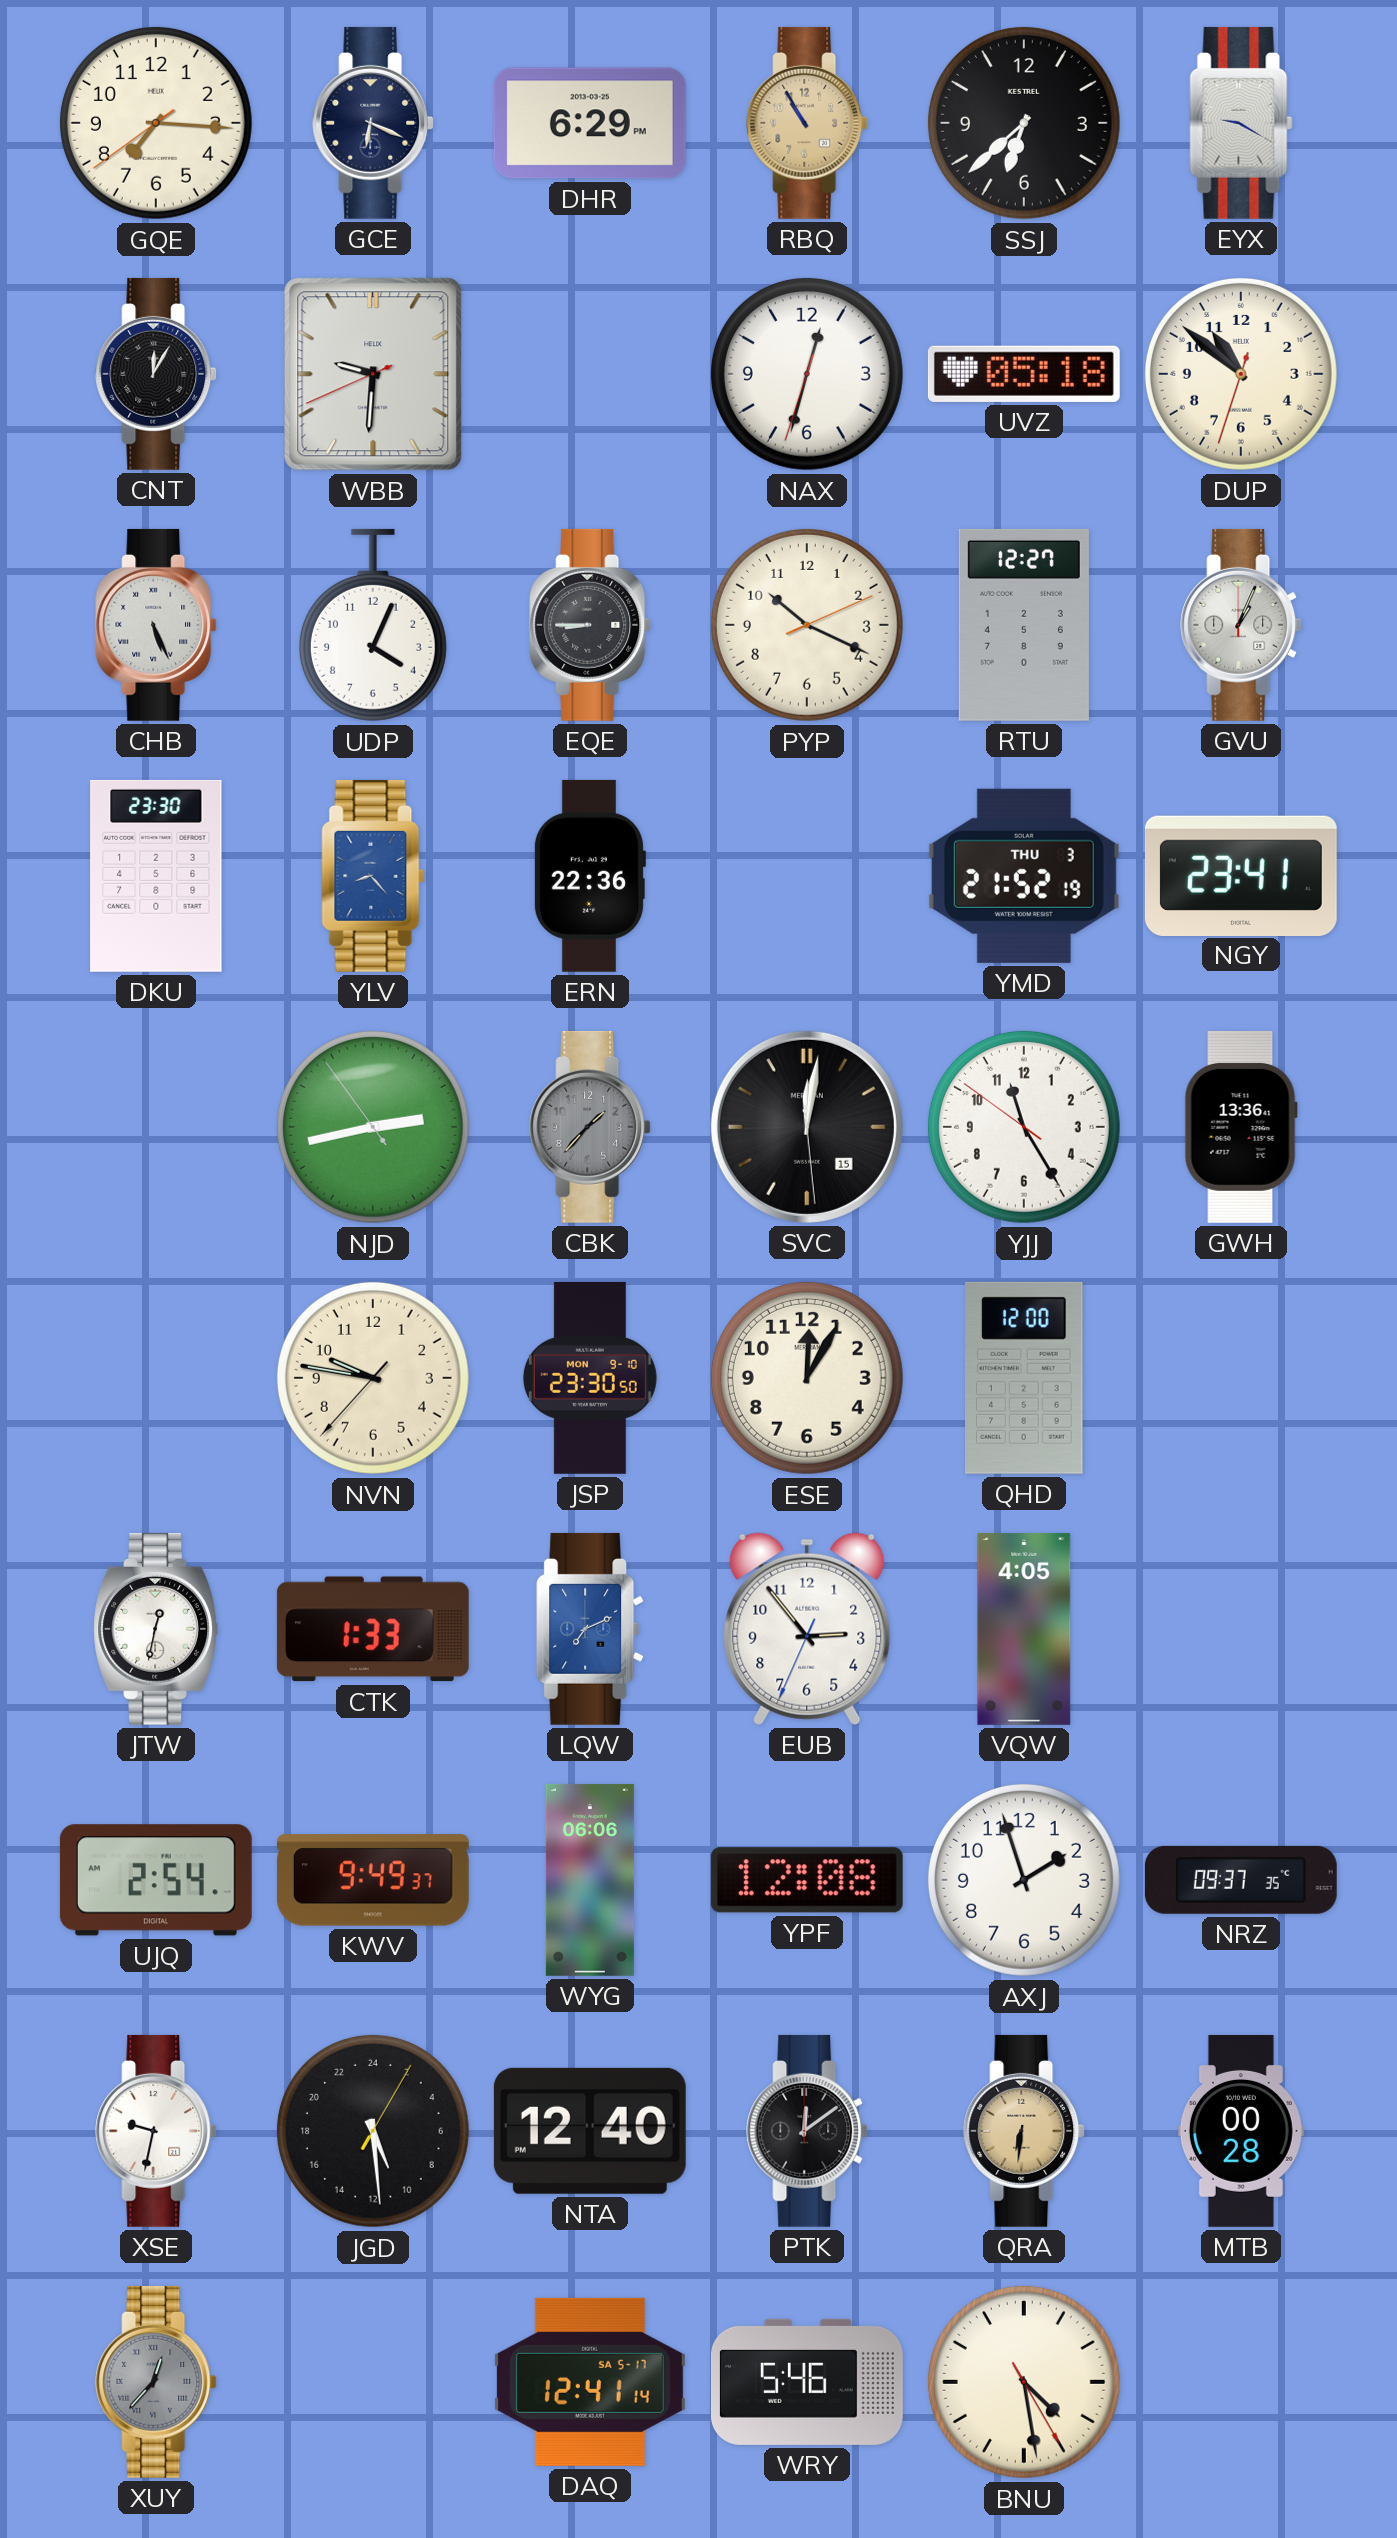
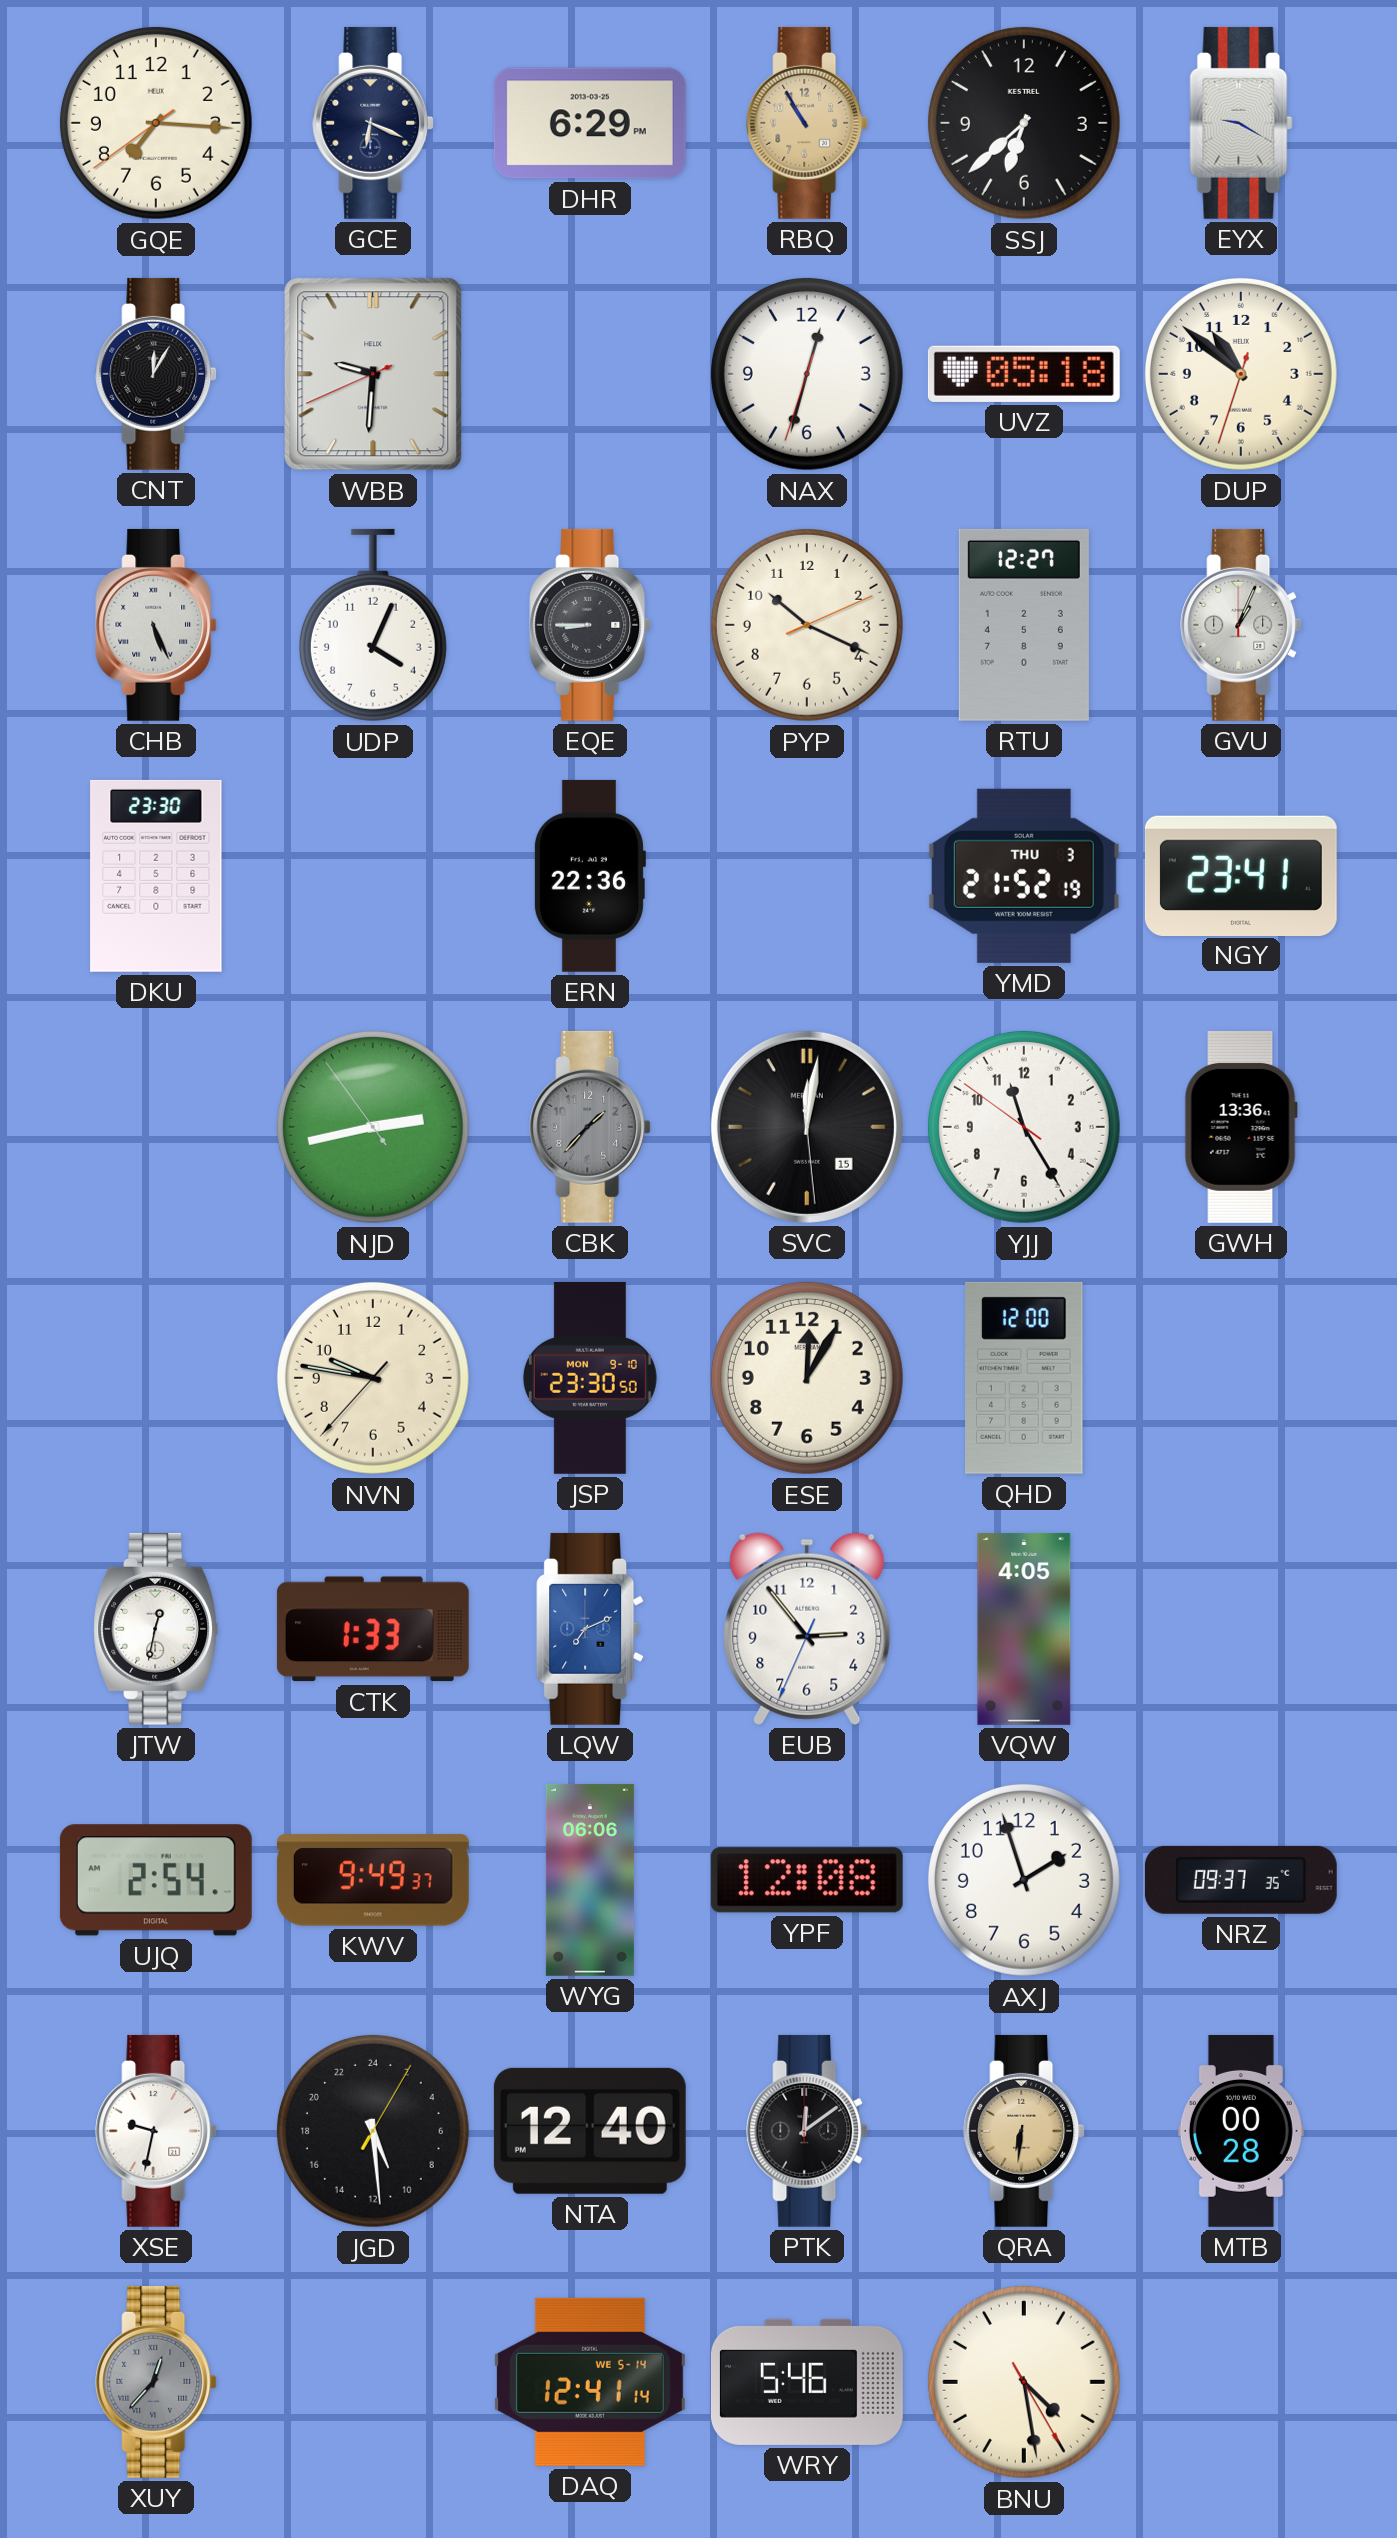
YLV: 8:23 -> none
DAQ date: SA 5-17 -> WE 5-14
